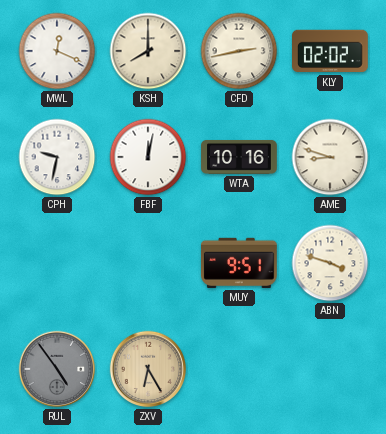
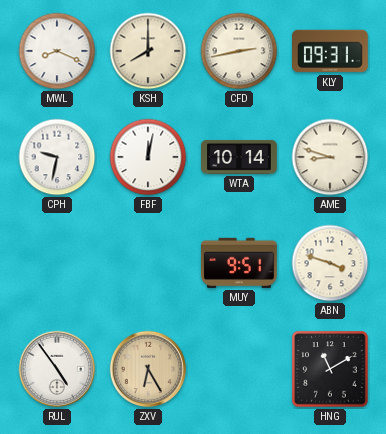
MWL: 12:19 -> 8:19
KLY: 02:02 -> 09:31
WTA: 10:16 -> 10:14
RUL dial: grey -> white
HNG: none -> 11:10
